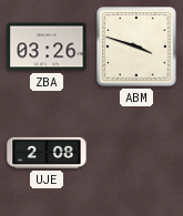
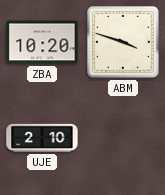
ZBA: 03:26 -> 10:20
UJE: 2:08 -> 2:10
